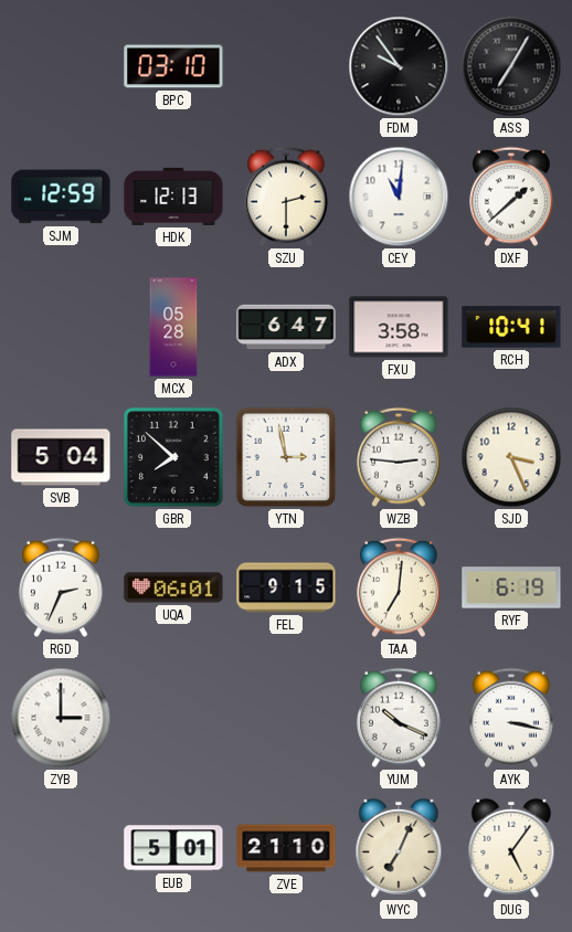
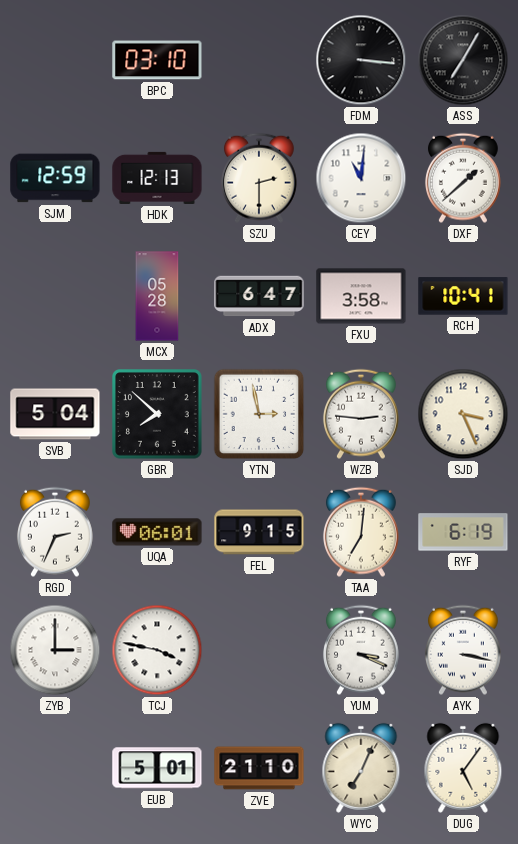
FDM: 9:54 -> 3:16
TCJ: none -> 3:47
YUM: 10:19 -> 3:19
